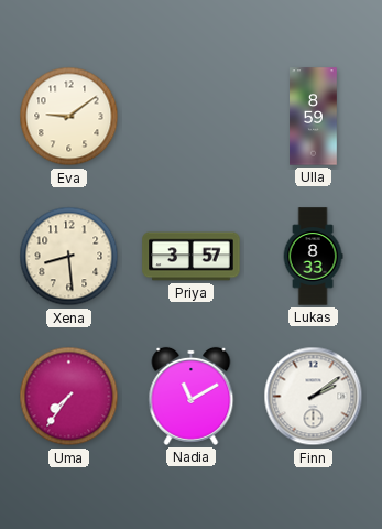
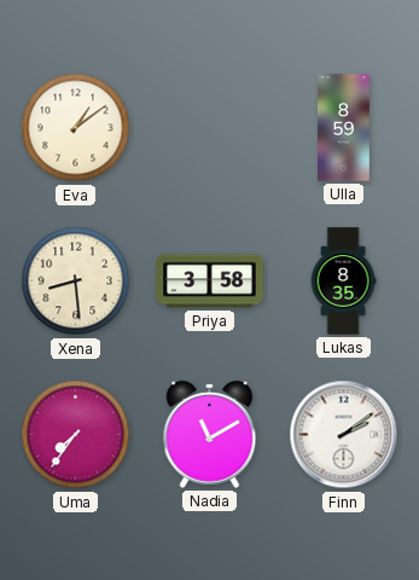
Eva: 9:09 -> 1:09
Priya: 3:57 -> 3:58
Lukas: 8:33 -> 8:35
